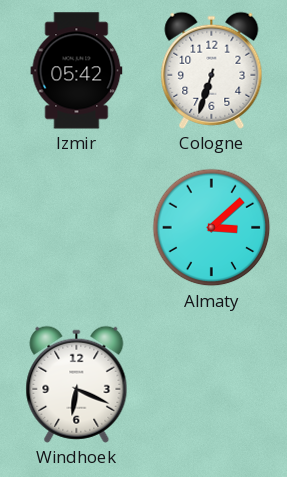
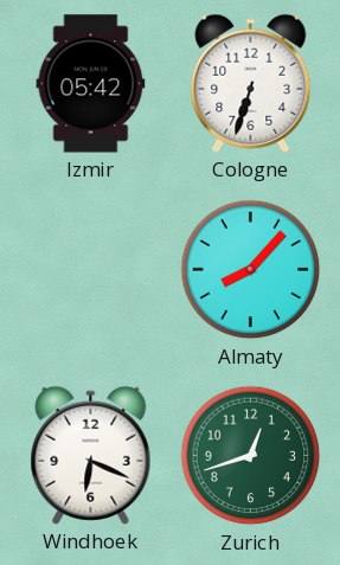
Almaty: 3:08 -> 8:07
Zurich: none -> 12:42
